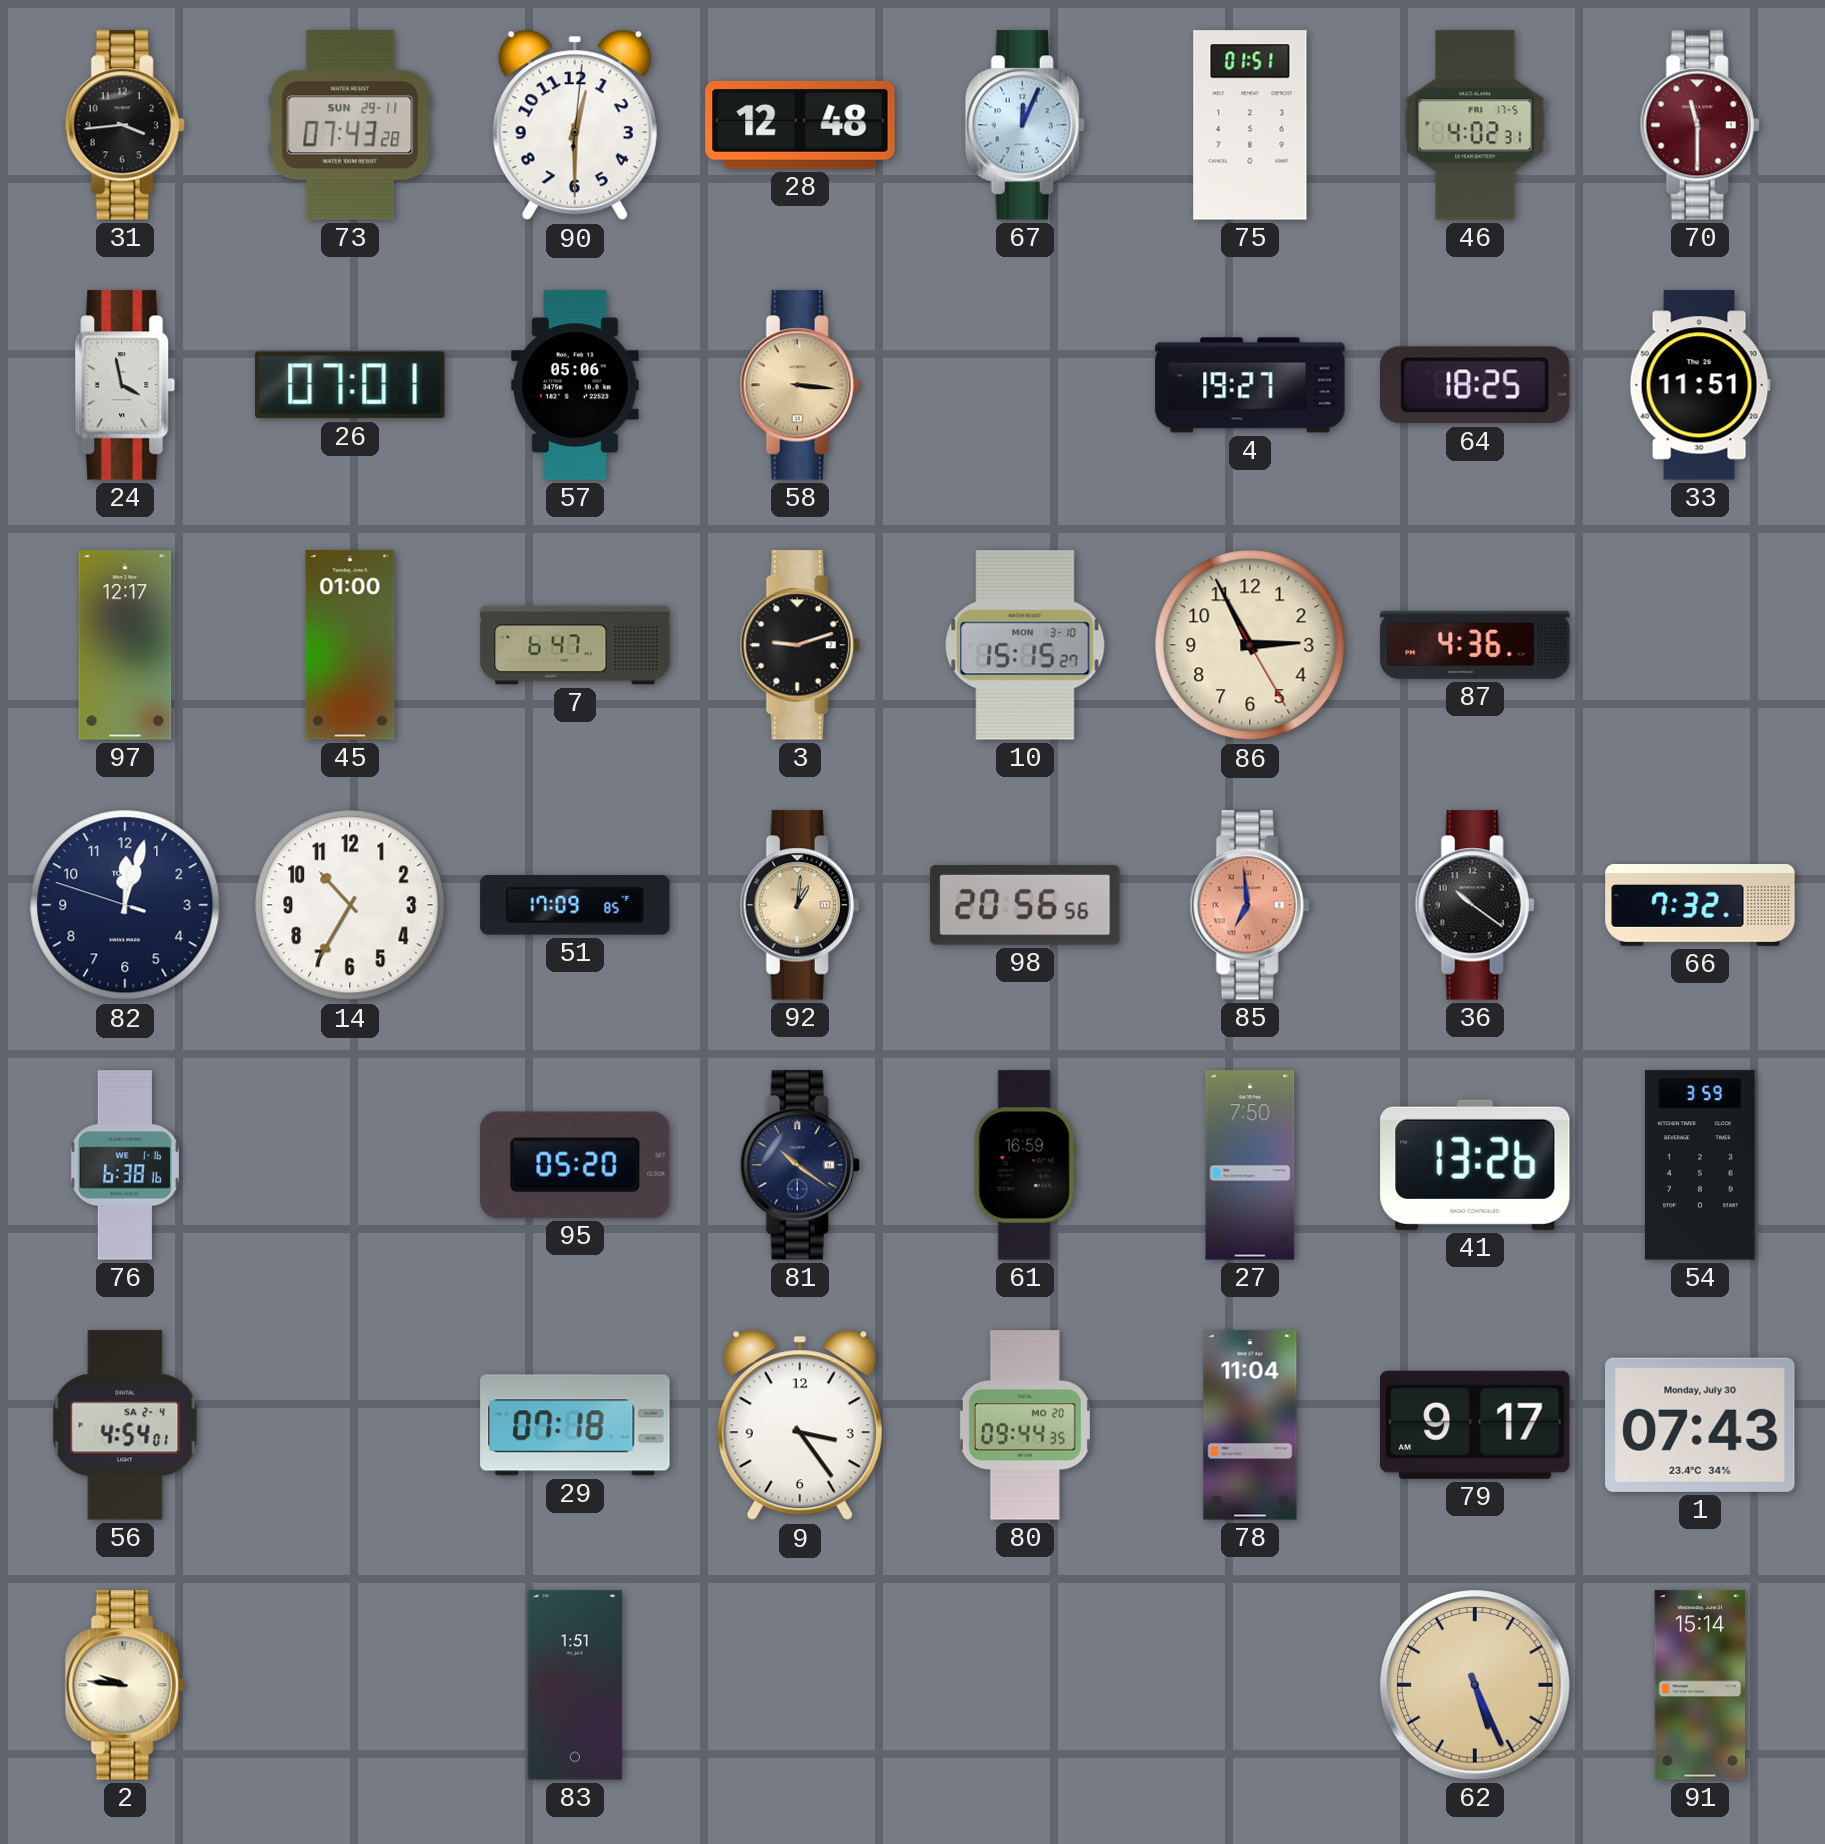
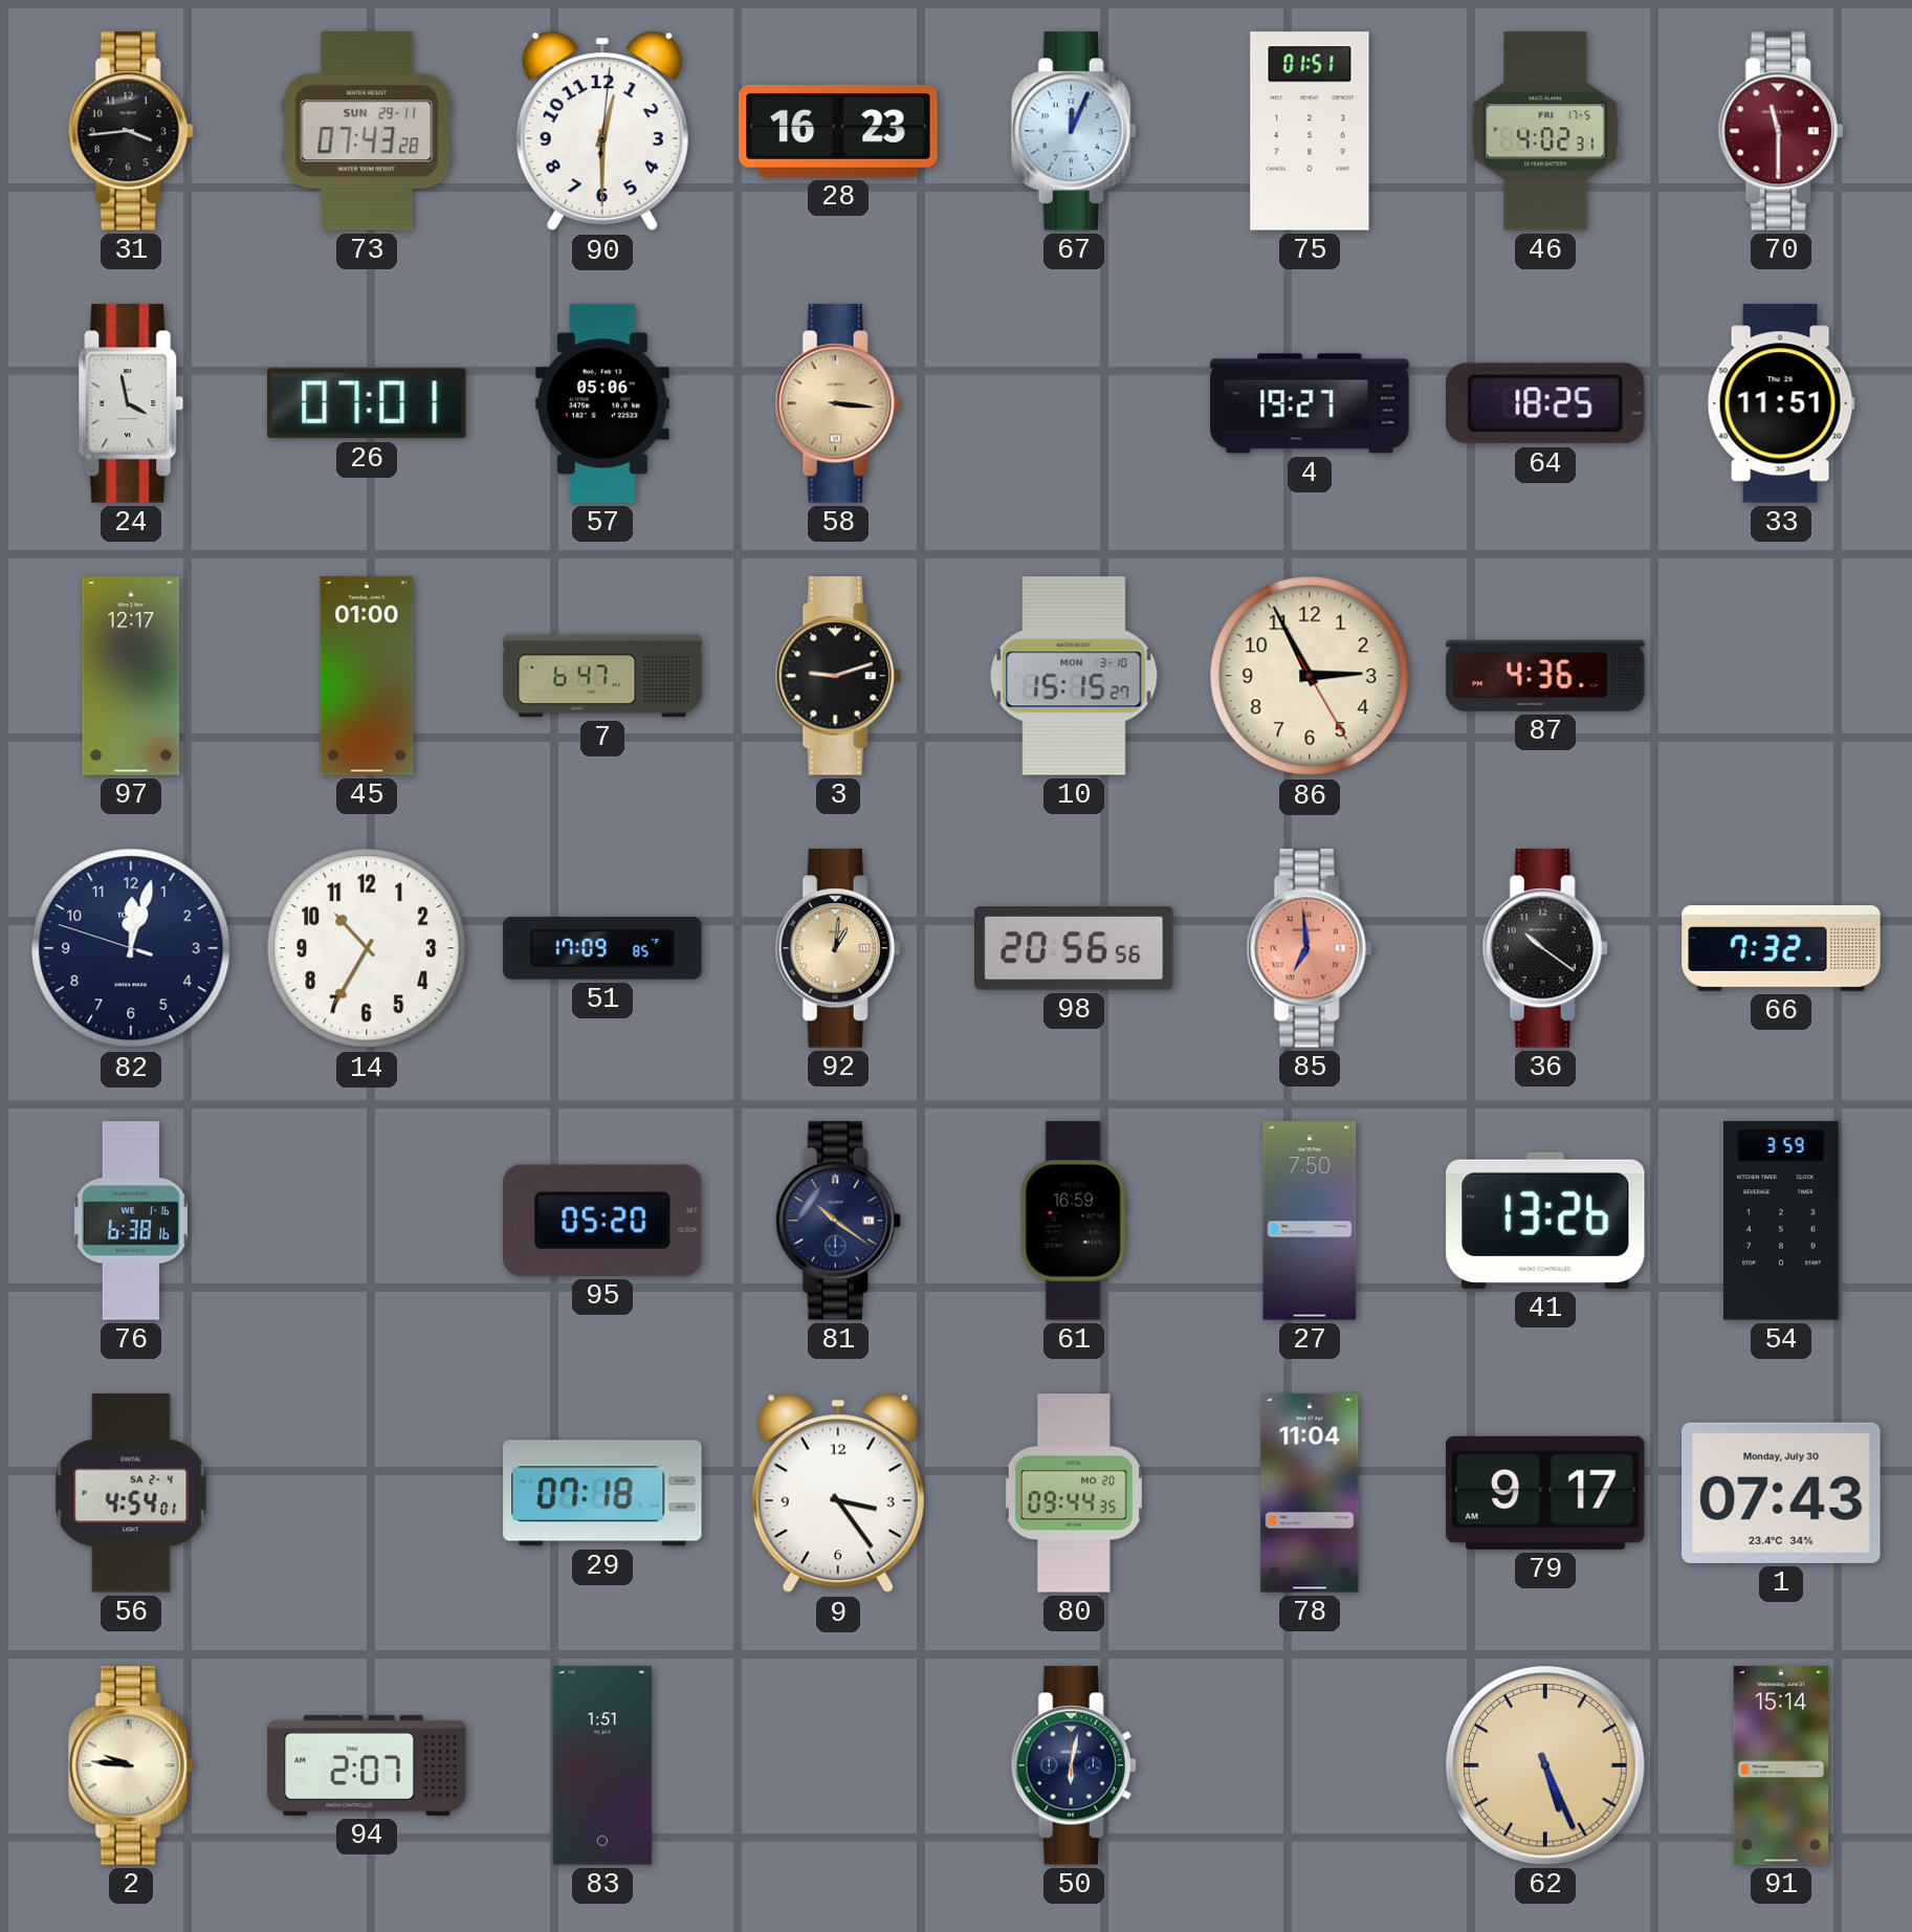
28: 12:48 -> 16:23
94: none -> 2:07
50: none -> 6:02
